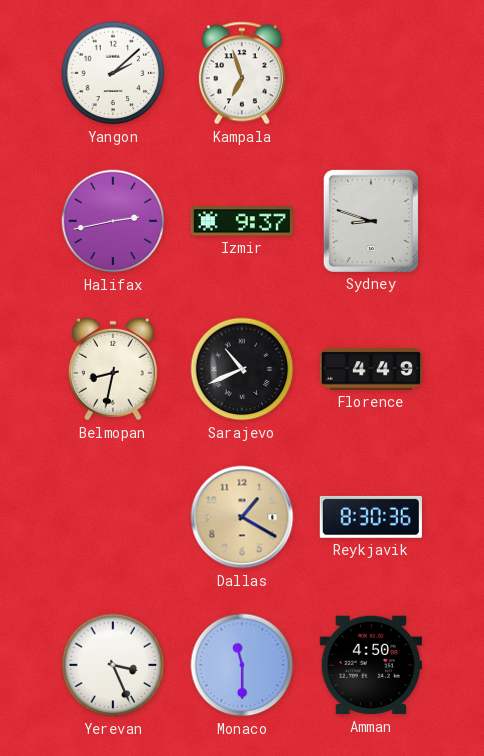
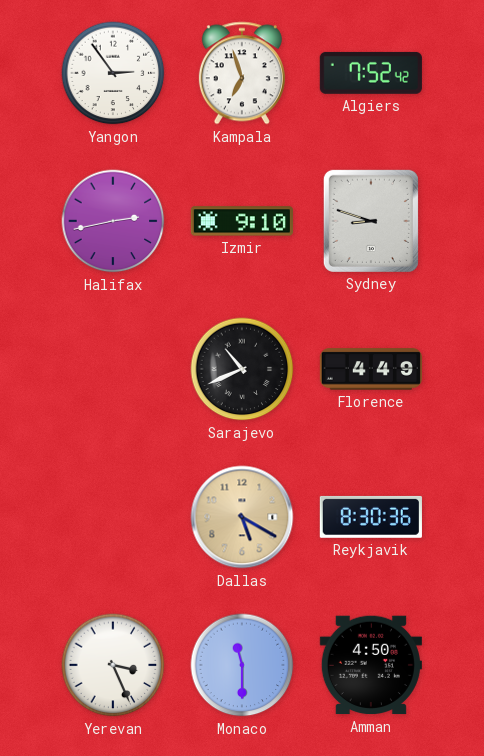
Yangon: 2:08 -> 2:54
Algiers: none -> 7:52
Izmir: 9:37 -> 9:10
Belmopan: 8:32 -> none
Dallas: 1:20 -> 5:20
